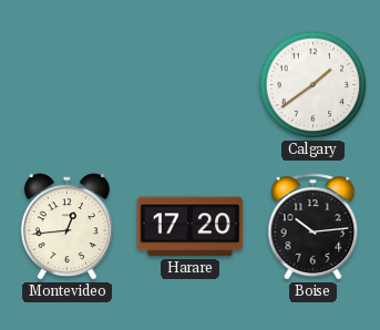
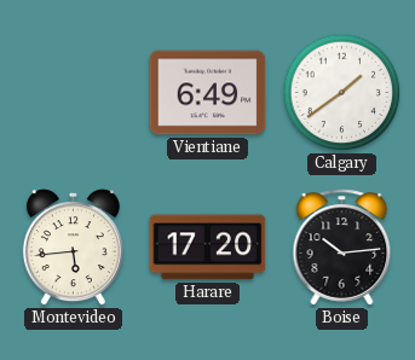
Vientiane: none -> 6:49
Montevideo: 12:44 -> 5:44
